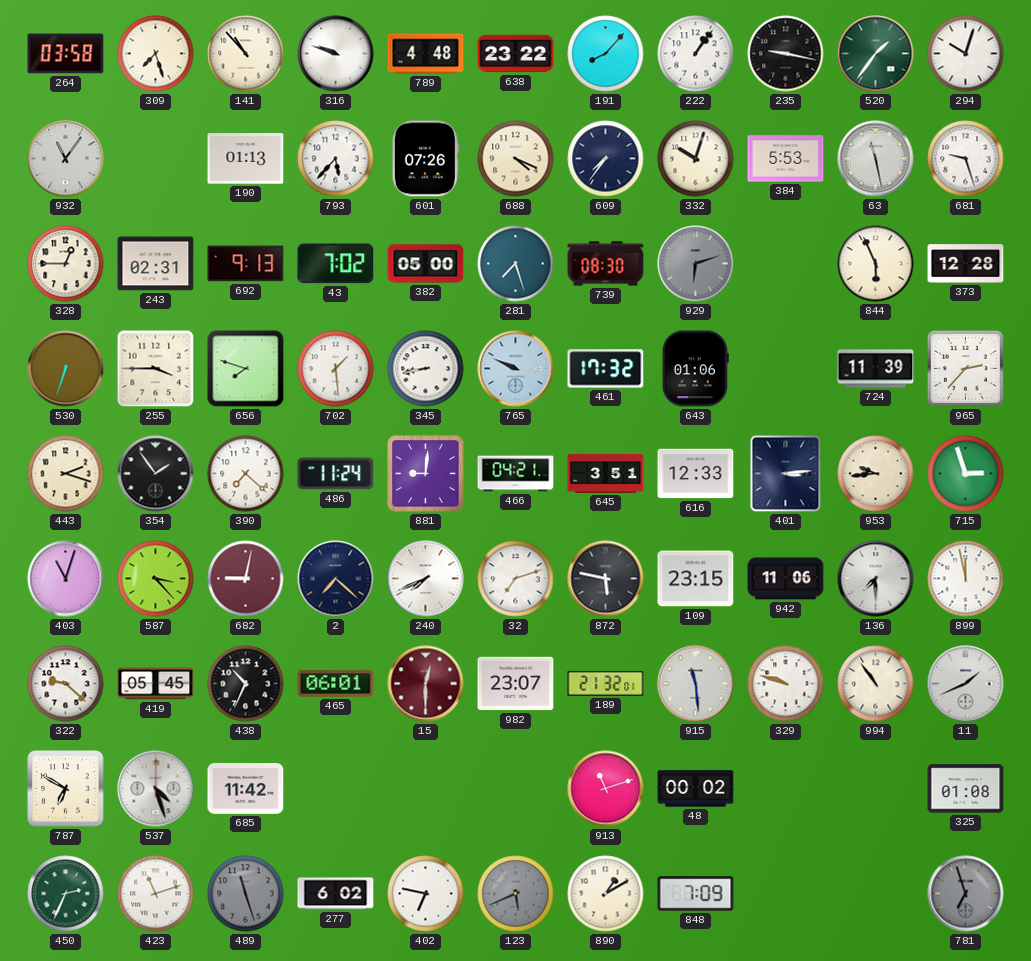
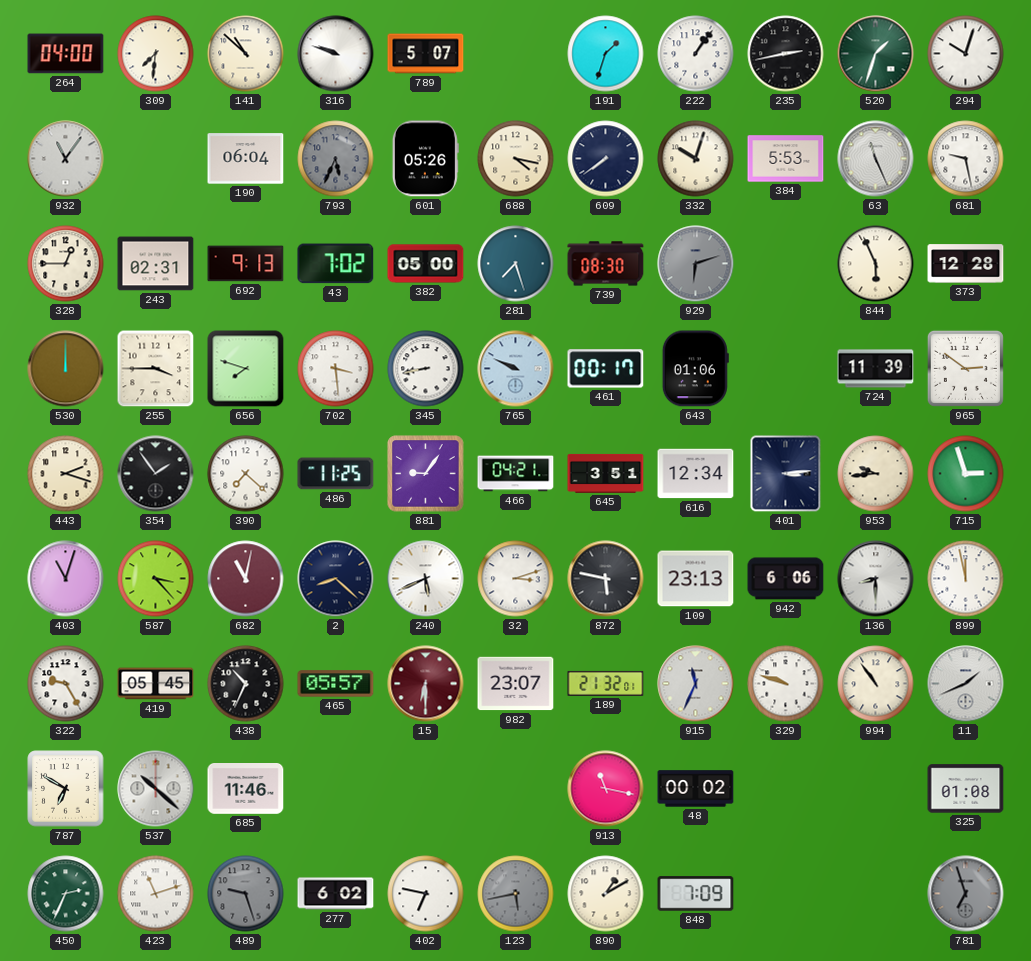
264: 03:58 -> 04:00
309: 7:27 -> 7:31
141: 10:53 -> 10:52
789: 4:48 -> 5:07
638: 23:22 -> none
191: 8:07 -> 1:33
235: 9:17 -> 2:43
520: 1:36 -> 1:33
190: 01:13 -> 06:04
793: 5:37 -> 5:34
793 dial: white -> grey
601: 07:26 -> 05:26
688: 4:19 -> 4:17
609: 7:36 -> 7:39
63: 11:28 -> 11:26
681: 9:27 -> 9:28
530: 6:33 -> 12:00
702: 1:29 -> 3:29
461: 17:32 -> 00:17
965: 2:37 -> 2:51
486: 11:24 -> 11:25
881: 9:01 -> 9:06
616: 12:33 -> 12:34
682: 9:02 -> 11:02
2: 7:22 -> 8:22
240: 7:41 -> 5:41
32: 7:12 -> 3:12
109: 23:15 -> 23:13
942: 11:06 -> 6:06
136: 7:30 -> 8:30
322: 9:22 -> 9:25
465: 06:01 -> 05:57
15: 12:30 -> 6:30
915: 11:29 -> 11:34
537: 4:27 -> 10:22
685: 11:42 -> 11:46
913: 11:12 -> 11:17
489: 11:27 -> 9:27
123: 5:41 -> 5:43
